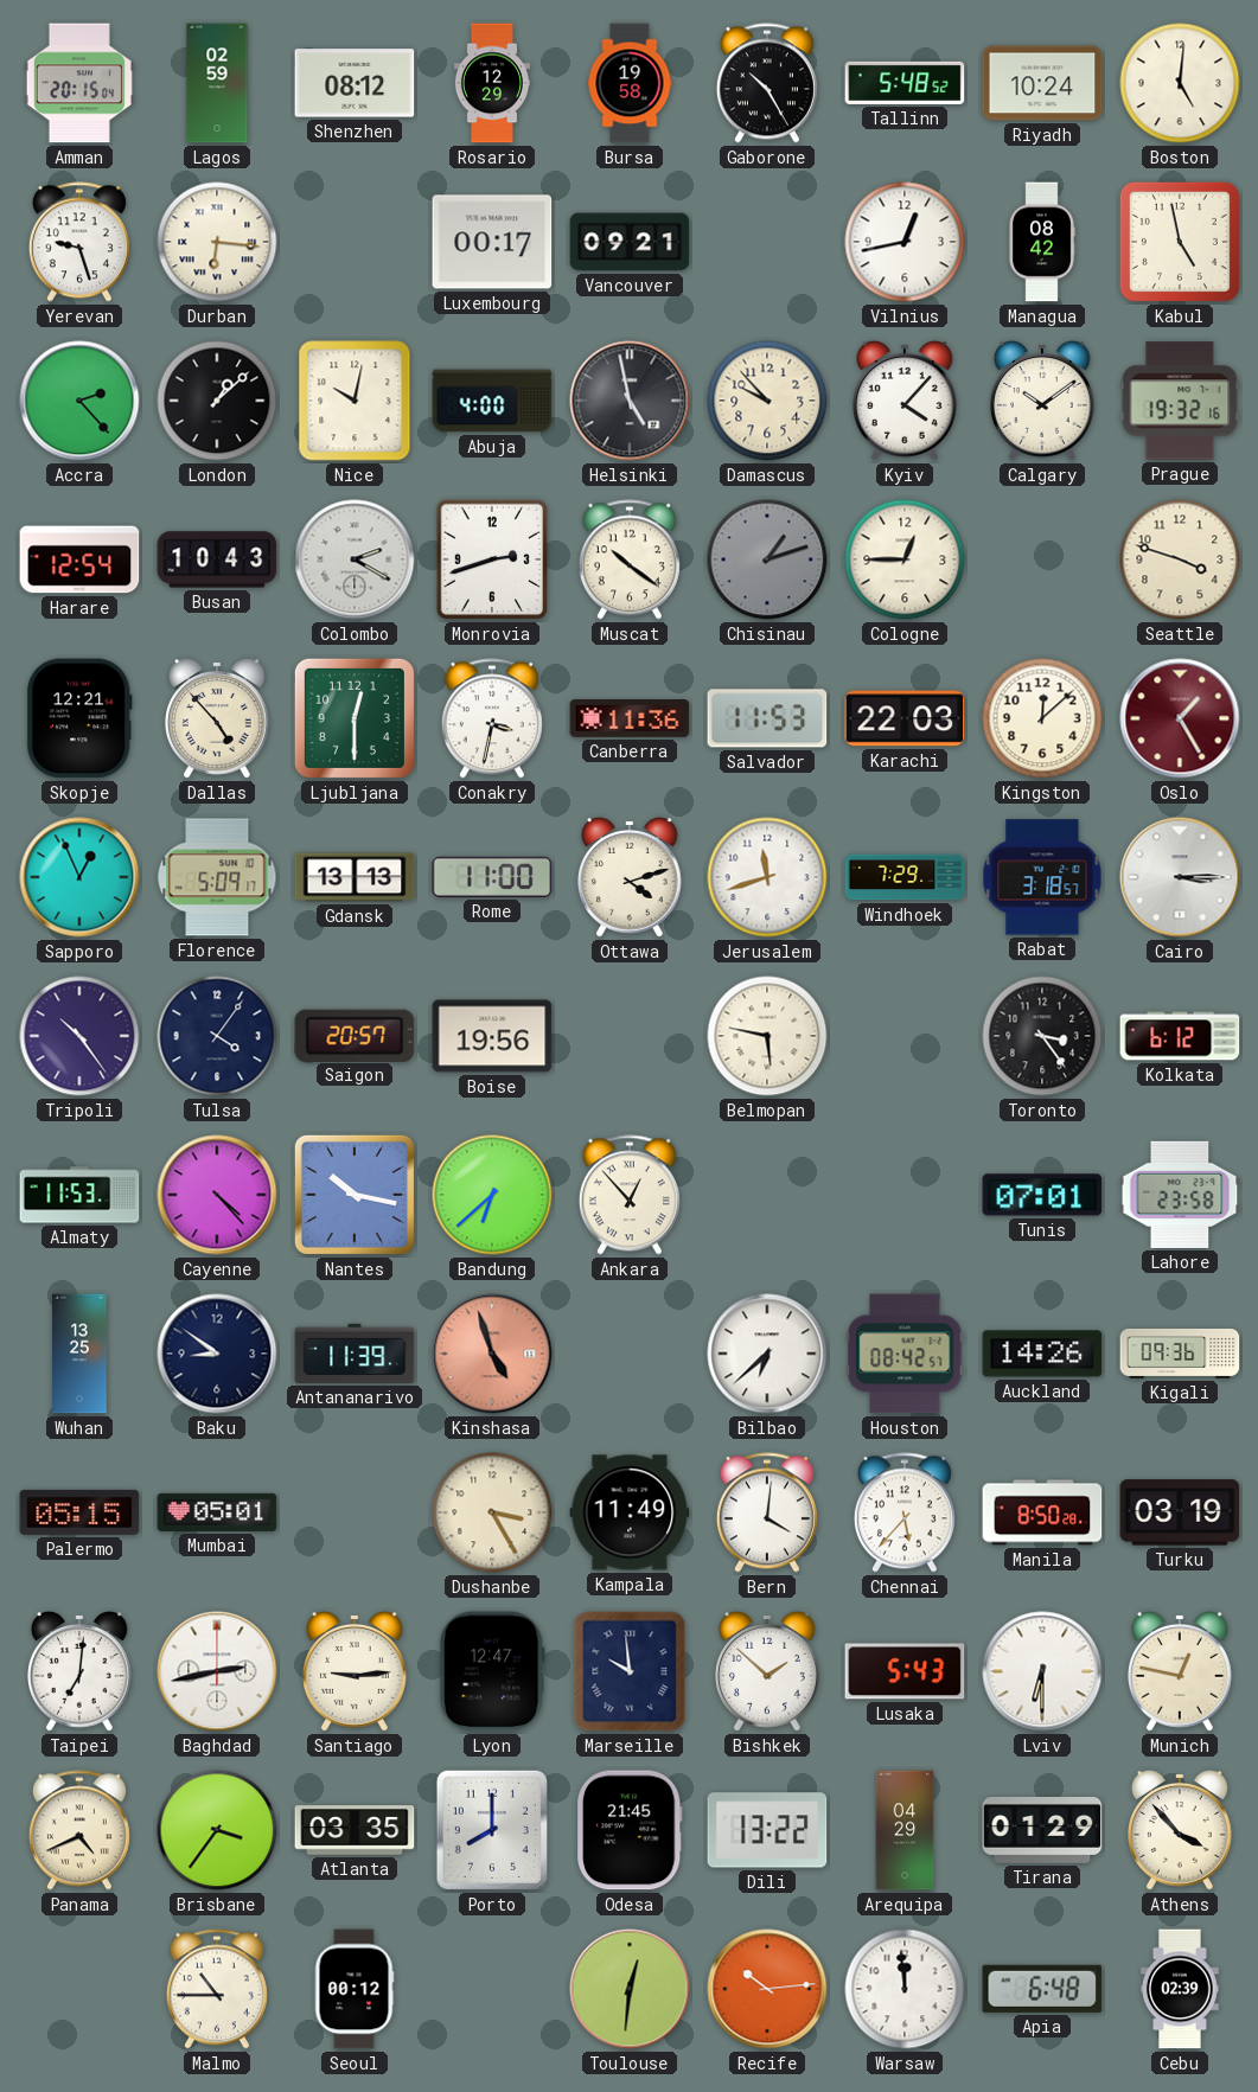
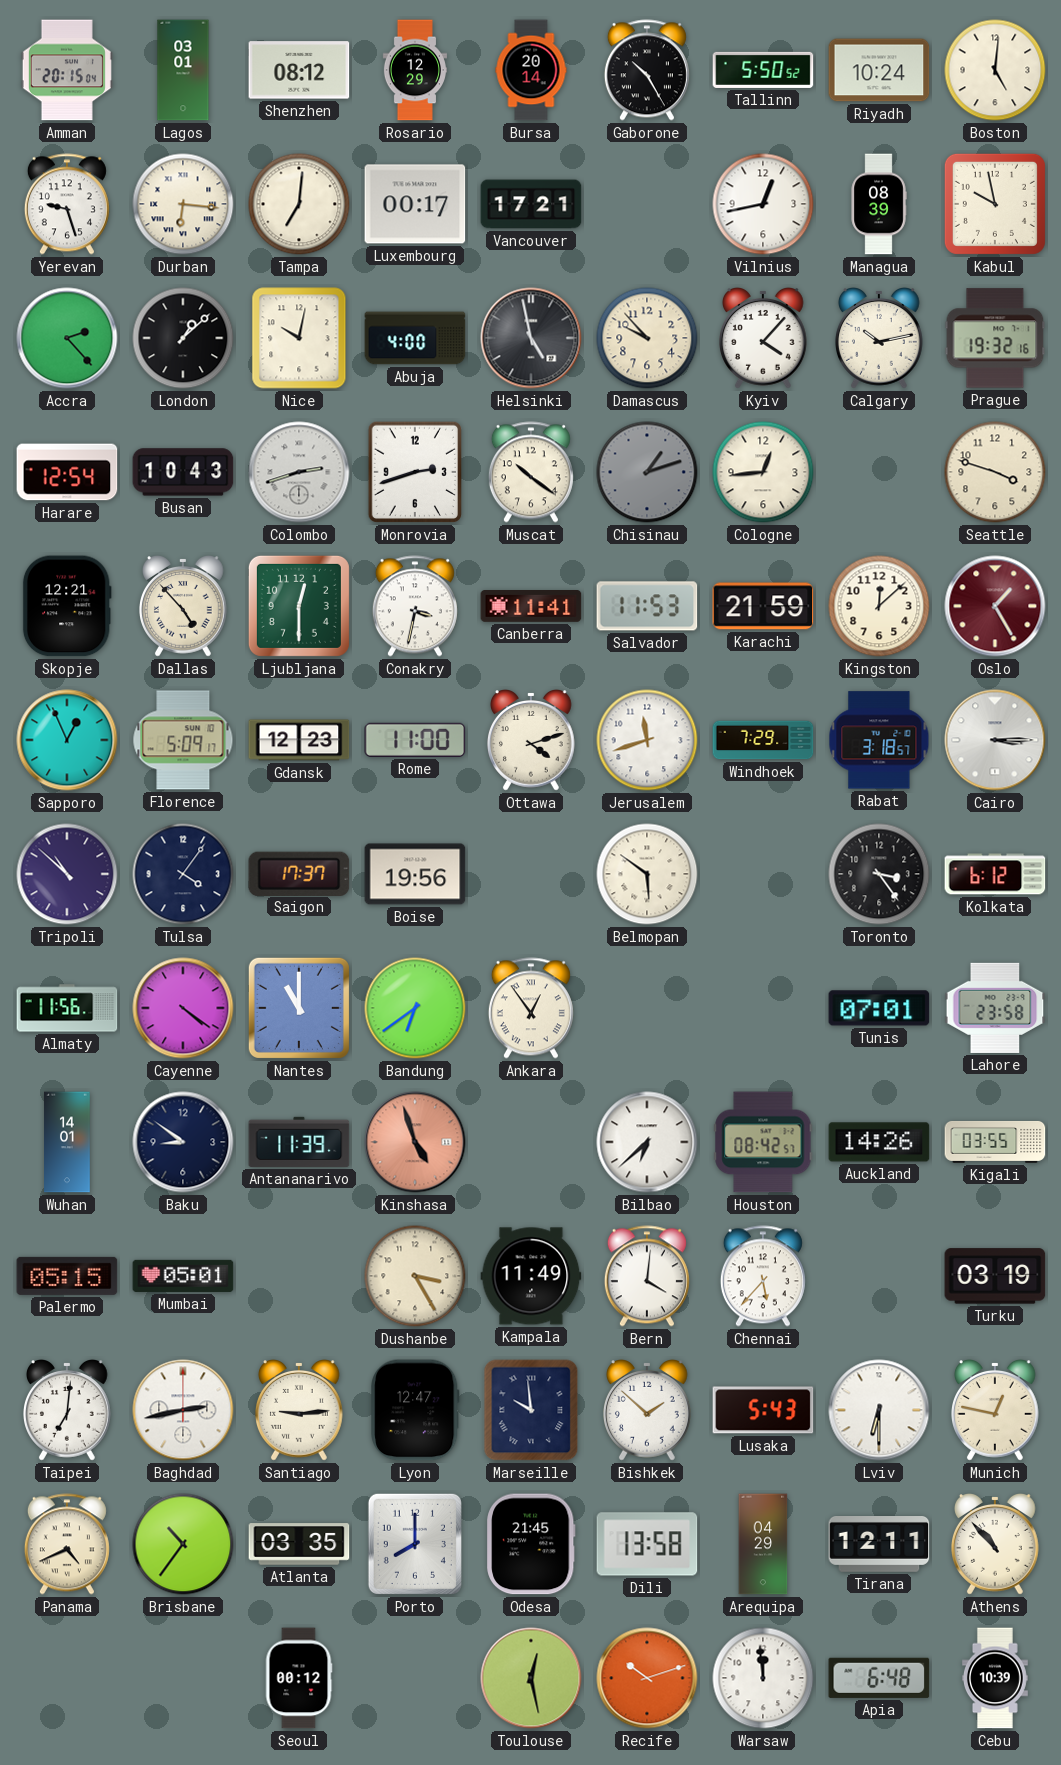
Lagos: 02:59 -> 03:01
Bursa: 19:58 -> 20:14
Tallinn: 5:48 -> 5:50
Tampa: none -> 7:01
Vancouver: 09:21 -> 17:21
Managua: 08:42 -> 08:39
Kabul: 4:58 -> 9:58
Calgary: 10:09 -> 10:13
Colombo: 2:20 -> 2:42
Cologne: 12:45 -> 12:44
Canberra: 11:36 -> 11:41
Karachi: 22:03 -> 21:59
Gdansk: 13:13 -> 12:23
Tripoli: 10:24 -> 10:52
Saigon: 20:57 -> 17:37
Belmopan: 5:47 -> 5:51
Almaty: 11:53 -> 11:56
Cayenne: 4:23 -> 4:21
Nantes: 10:17 -> 11:00
Bandung: 6:38 -> 6:39
Ankara: 12:53 -> 12:54
Wuhan: 13:25 -> 14:01
Kigali: 09:36 -> 03:55
Manila: 8:50 -> none
Brisbane: 3:36 -> 10:36
Dili: 13:22 -> 13:58
Tirana: 01:29 -> 12:11
Athens: 3:53 -> 10:53
Malmo: 10:45 -> none
Toulouse: 12:31 -> 12:28
Recife: 10:14 -> 10:12
Cebu: 02:39 -> 10:39
